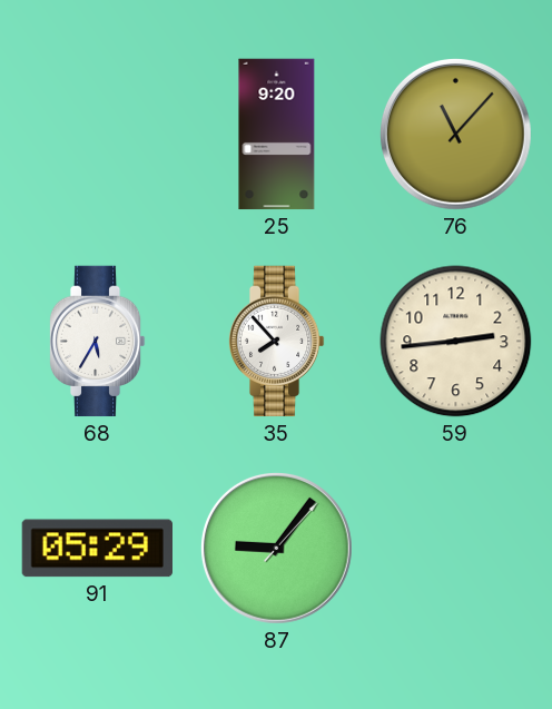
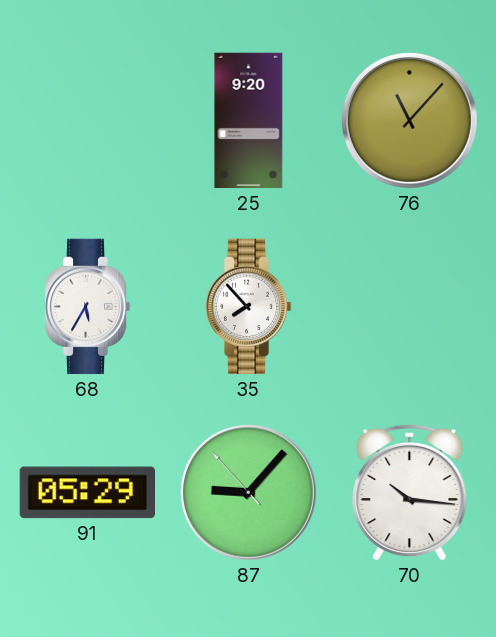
59: 2:44 -> none
87: 9:06:07 -> 9:06:53
70: none -> 10:16
